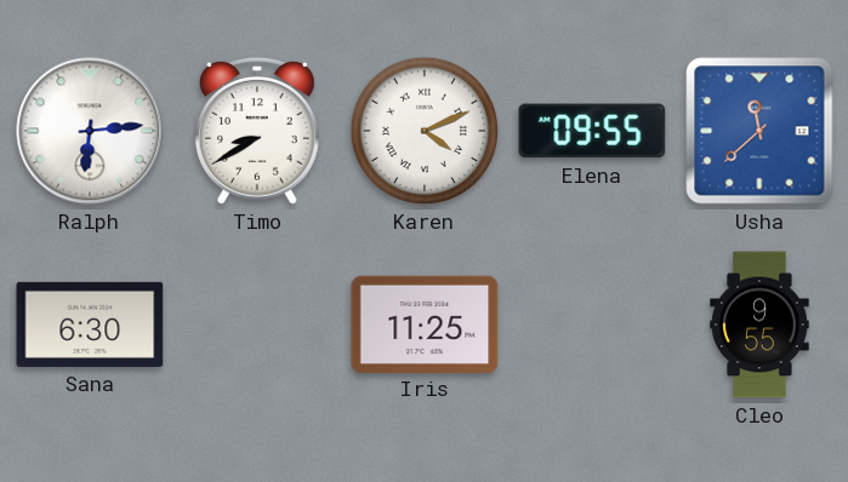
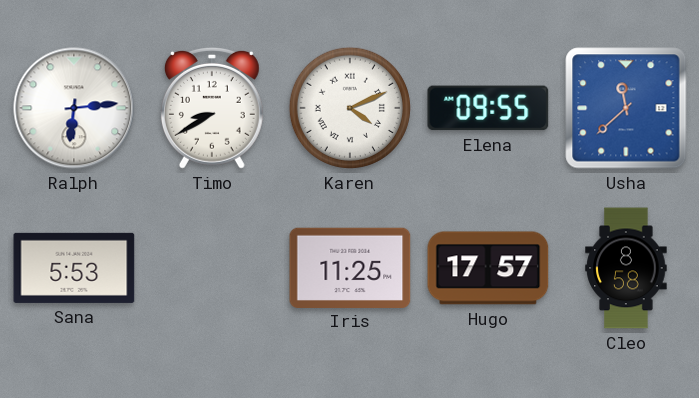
Sana: 6:30 -> 5:53
Hugo: none -> 17:57
Cleo: 9:55 -> 8:58
